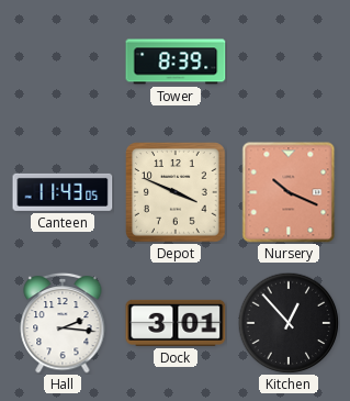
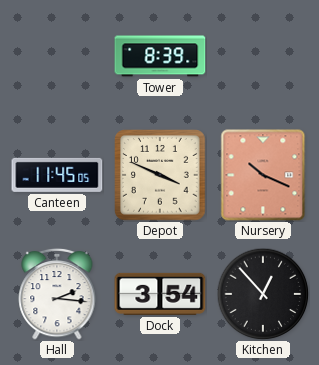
Canteen: 11:43 -> 11:45
Dock: 3:01 -> 3:54
